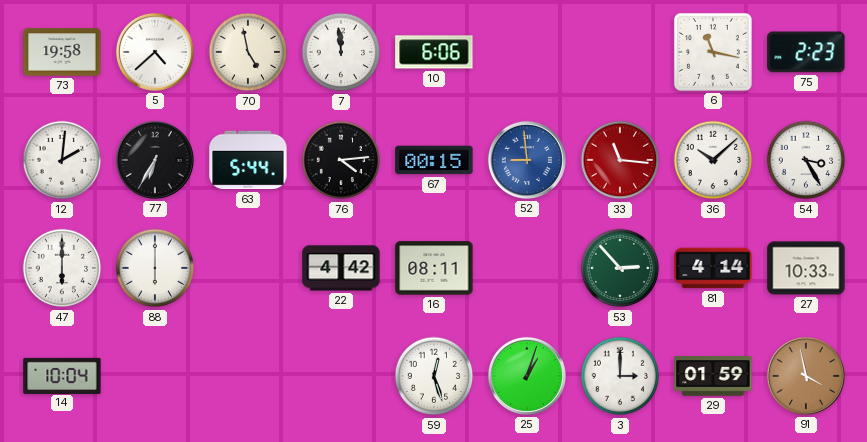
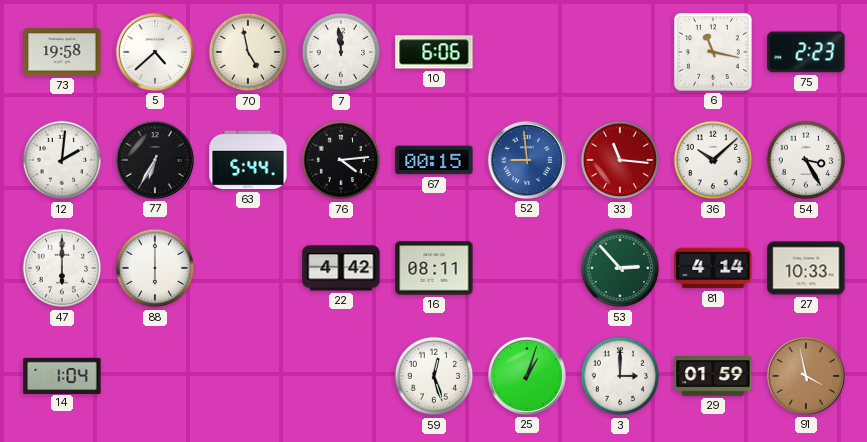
14: 10:04 -> 1:04
